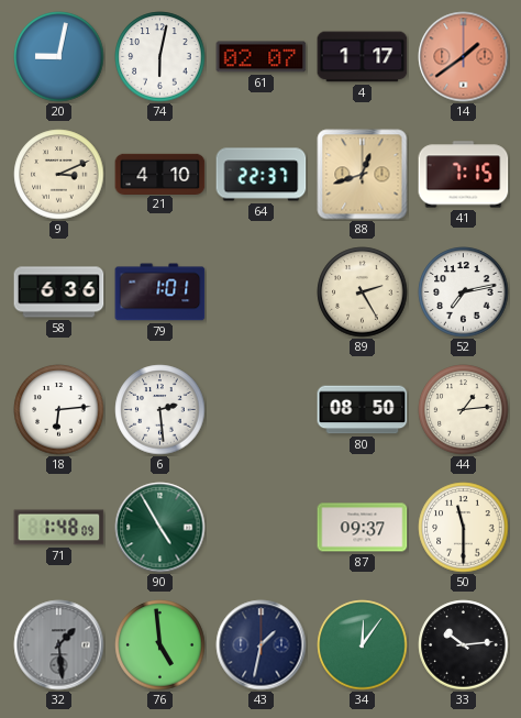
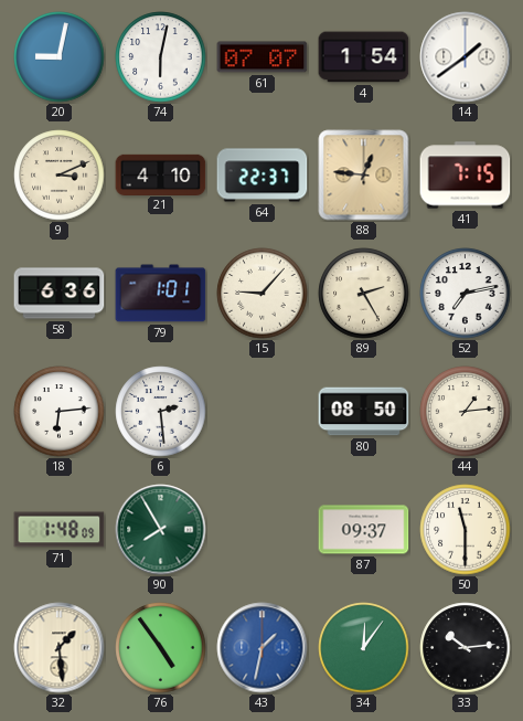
61: 02:07 -> 07:07
4: 1:17 -> 1:54
14 dial: salmon -> white
88: 12:42 -> 12:46
15: none -> 9:07
90: 4:55 -> 7:55
32 dial: grey -> cream
76: 4:59 -> 4:54
43 dial: navy -> blue
